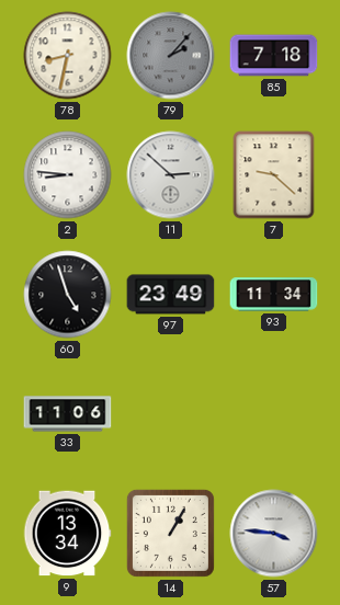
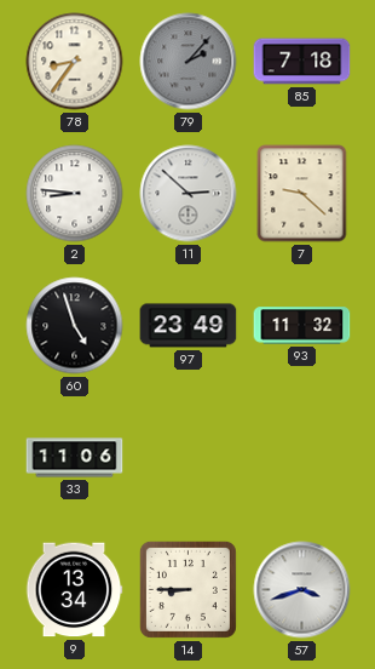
78: 8:32 -> 8:36
93: 11:34 -> 11:32
14: 1:05 -> 8:45
57: 3:46 -> 3:42
